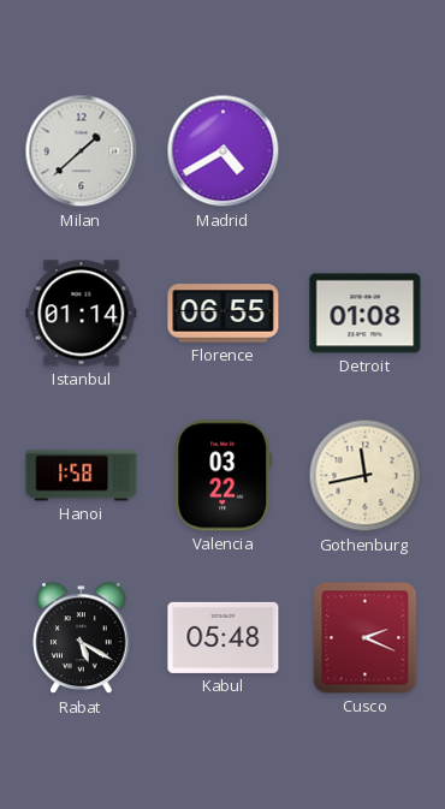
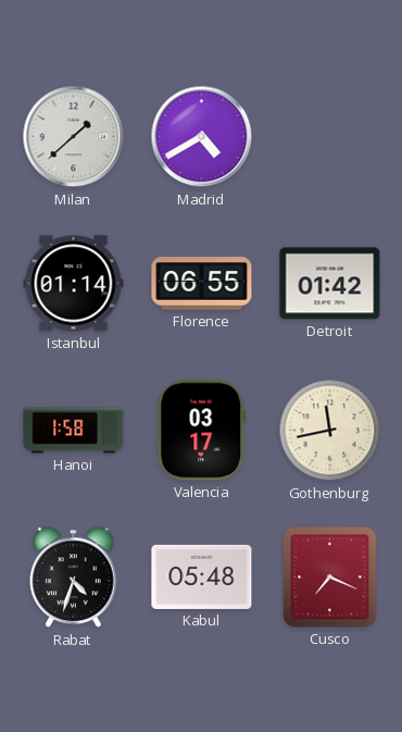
Detroit: 01:08 -> 01:42
Valencia: 03:22 -> 03:17
Rabat: 5:20 -> 4:33
Cusco: 2:19 -> 7:19
